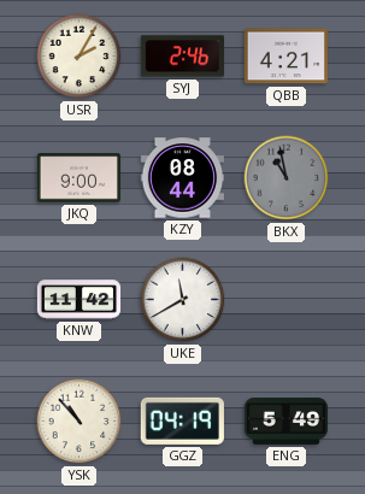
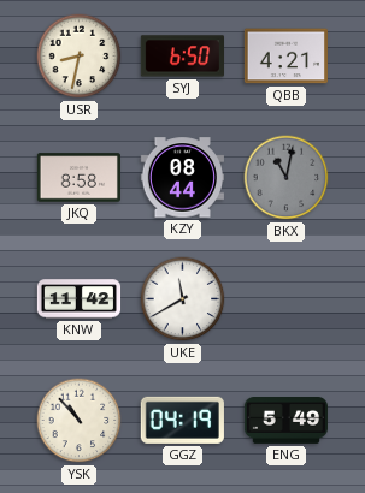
USR: 2:05 -> 8:32
SYJ: 2:46 -> 6:50
JKQ: 9:00 -> 8:58
BKX: 10:58 -> 11:02
